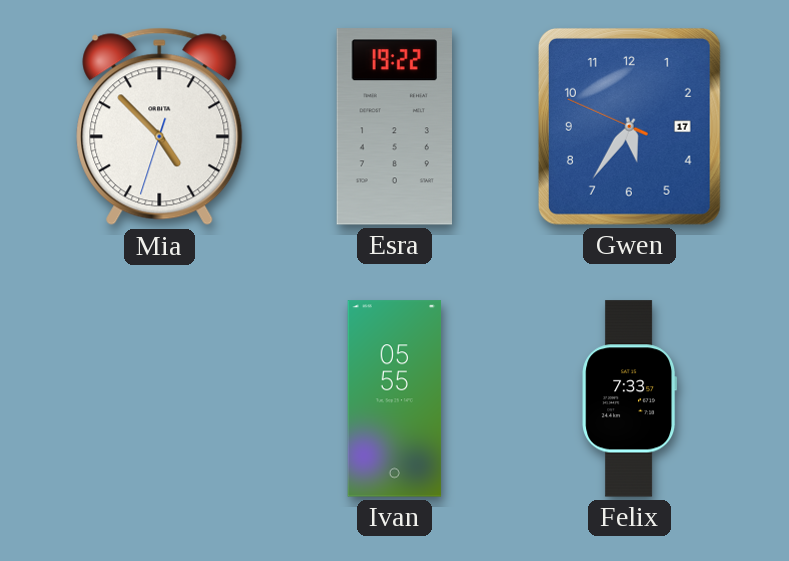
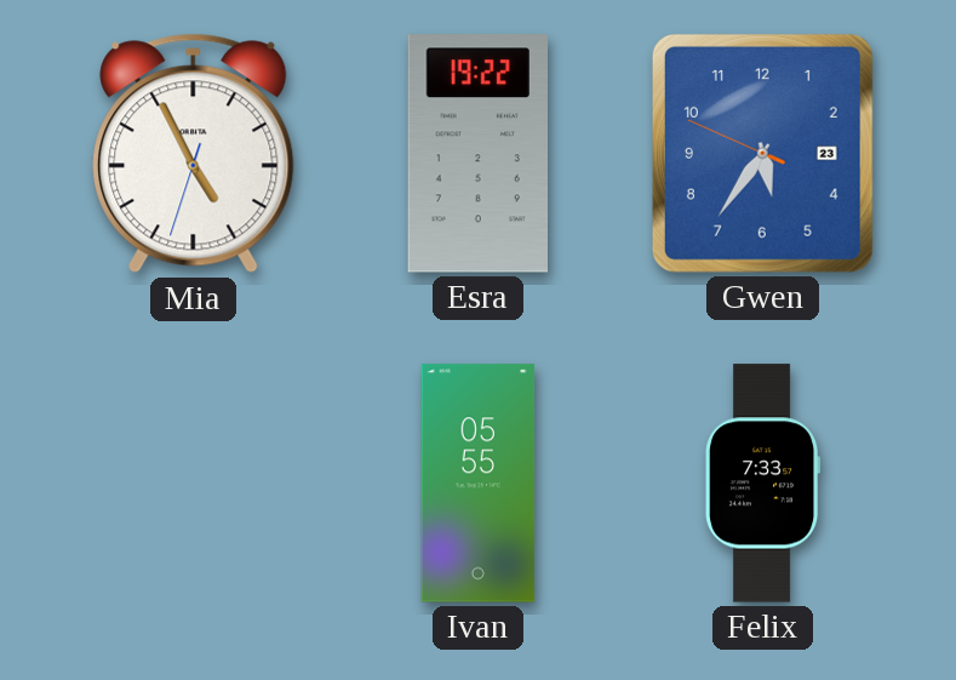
Mia: 4:52 -> 4:55
Gwen date: 17 -> 23
